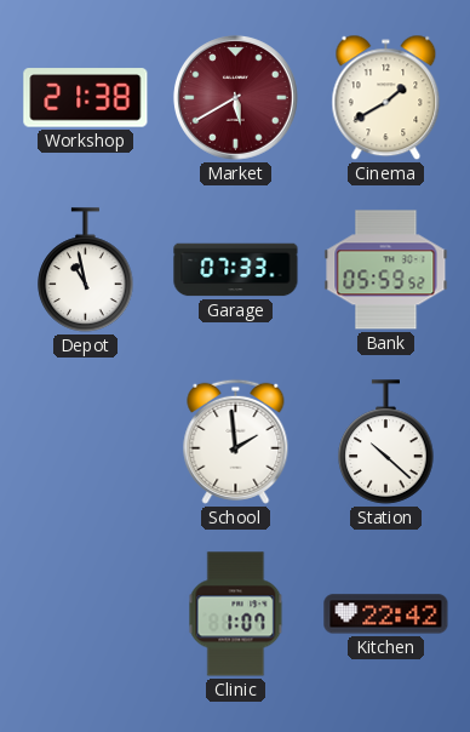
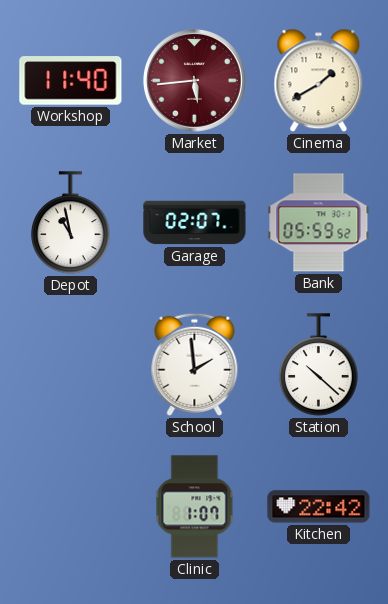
Workshop: 21:38 -> 11:40
Market: 5:40 -> 5:44
Garage: 07:33 -> 02:07
